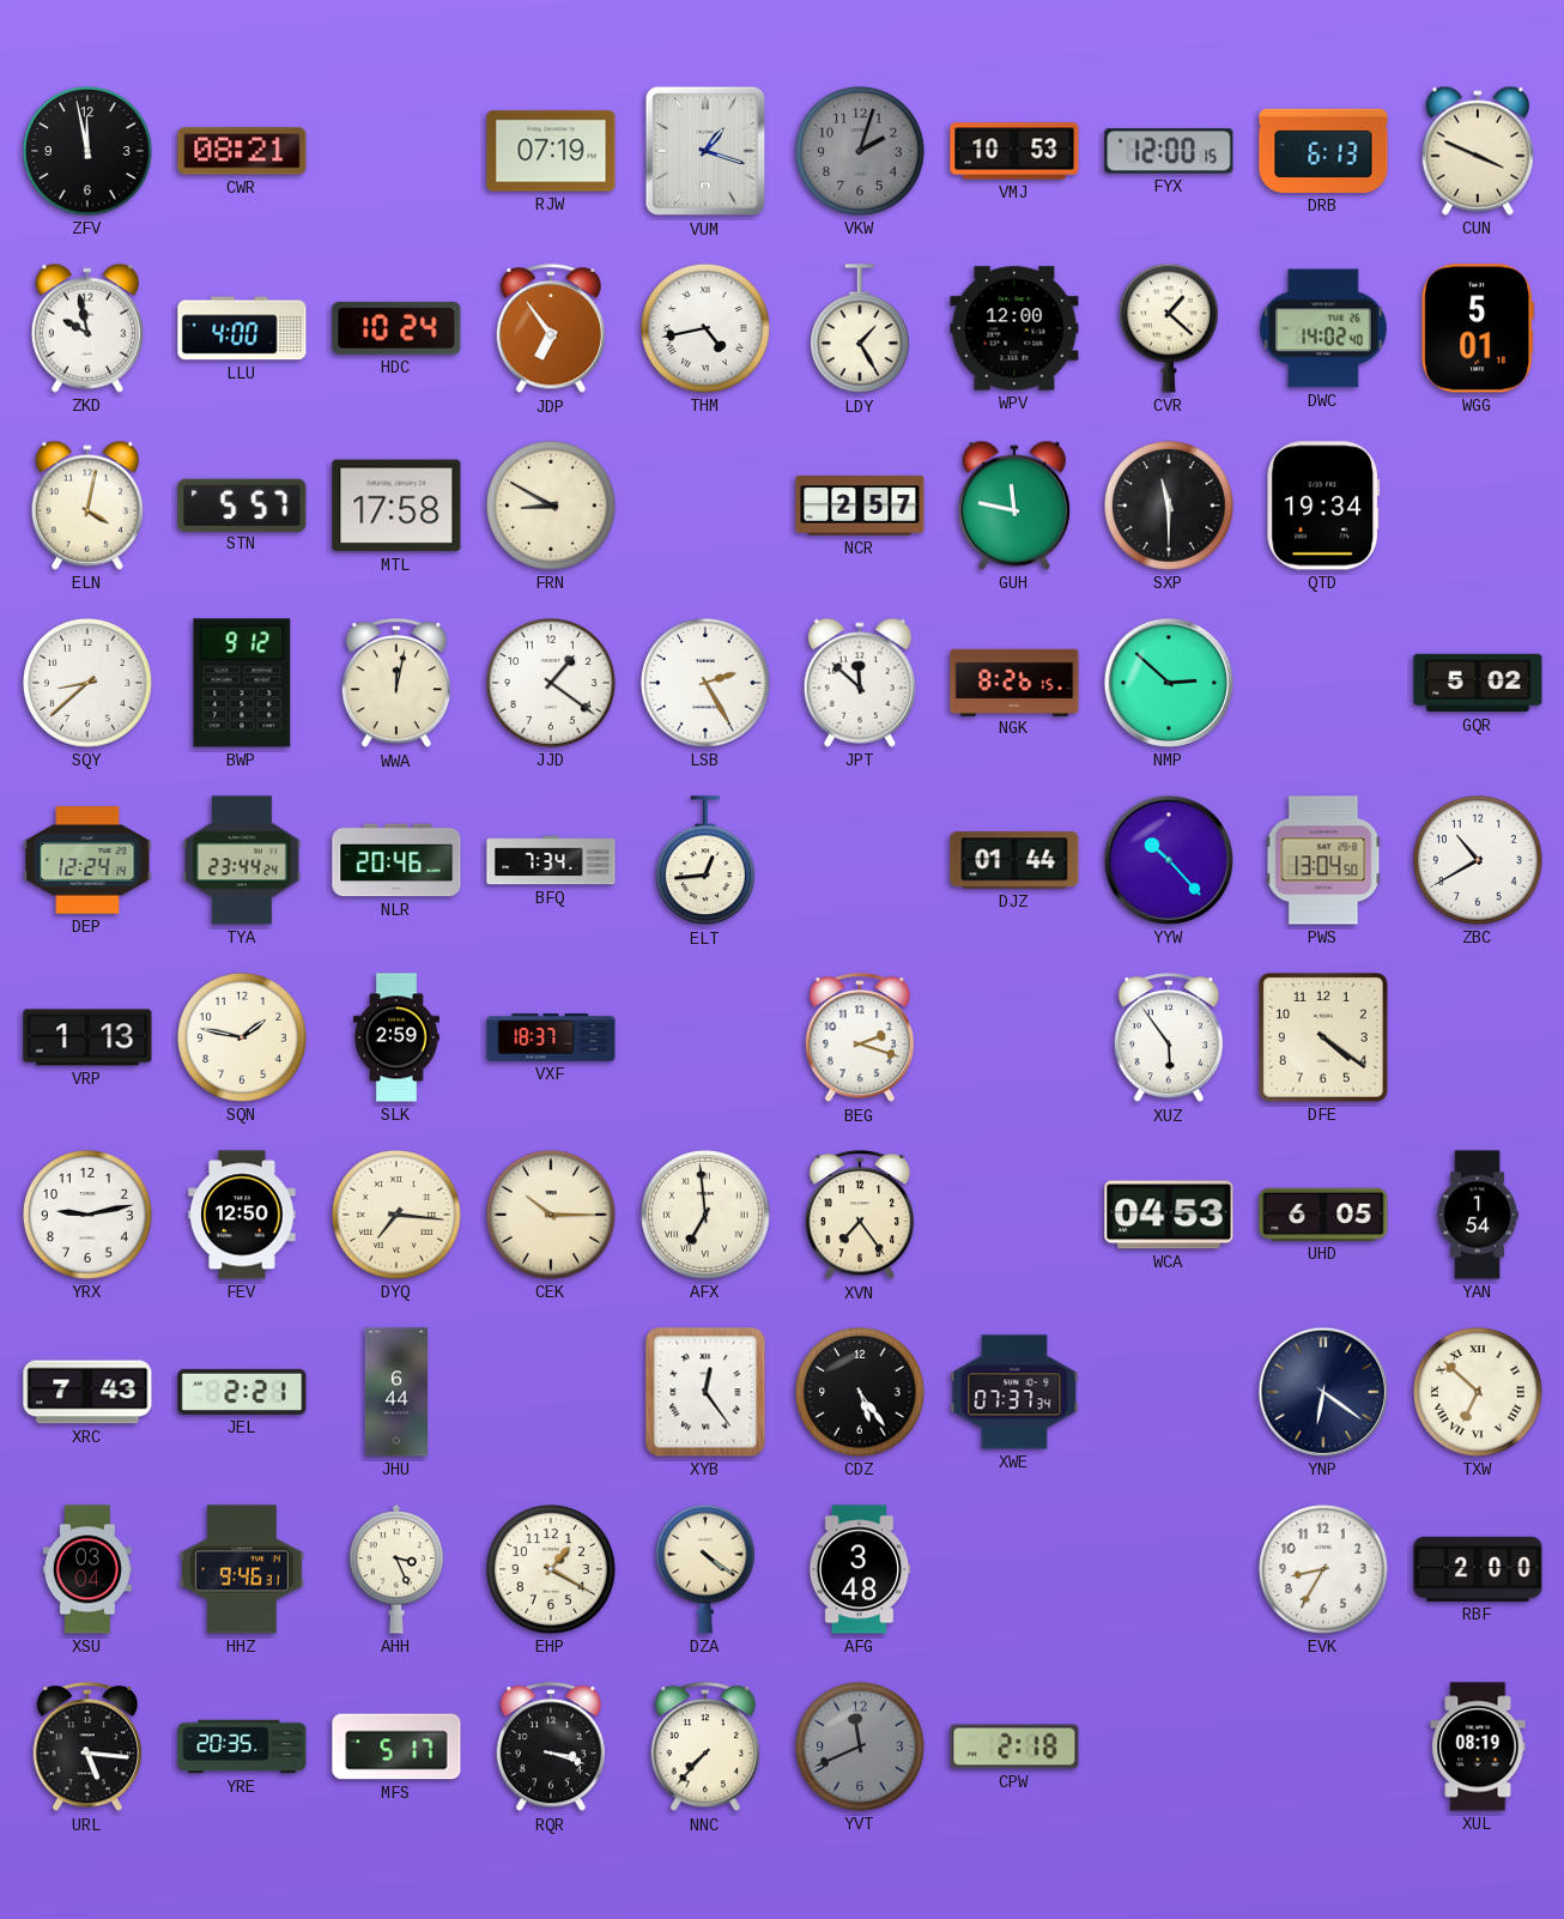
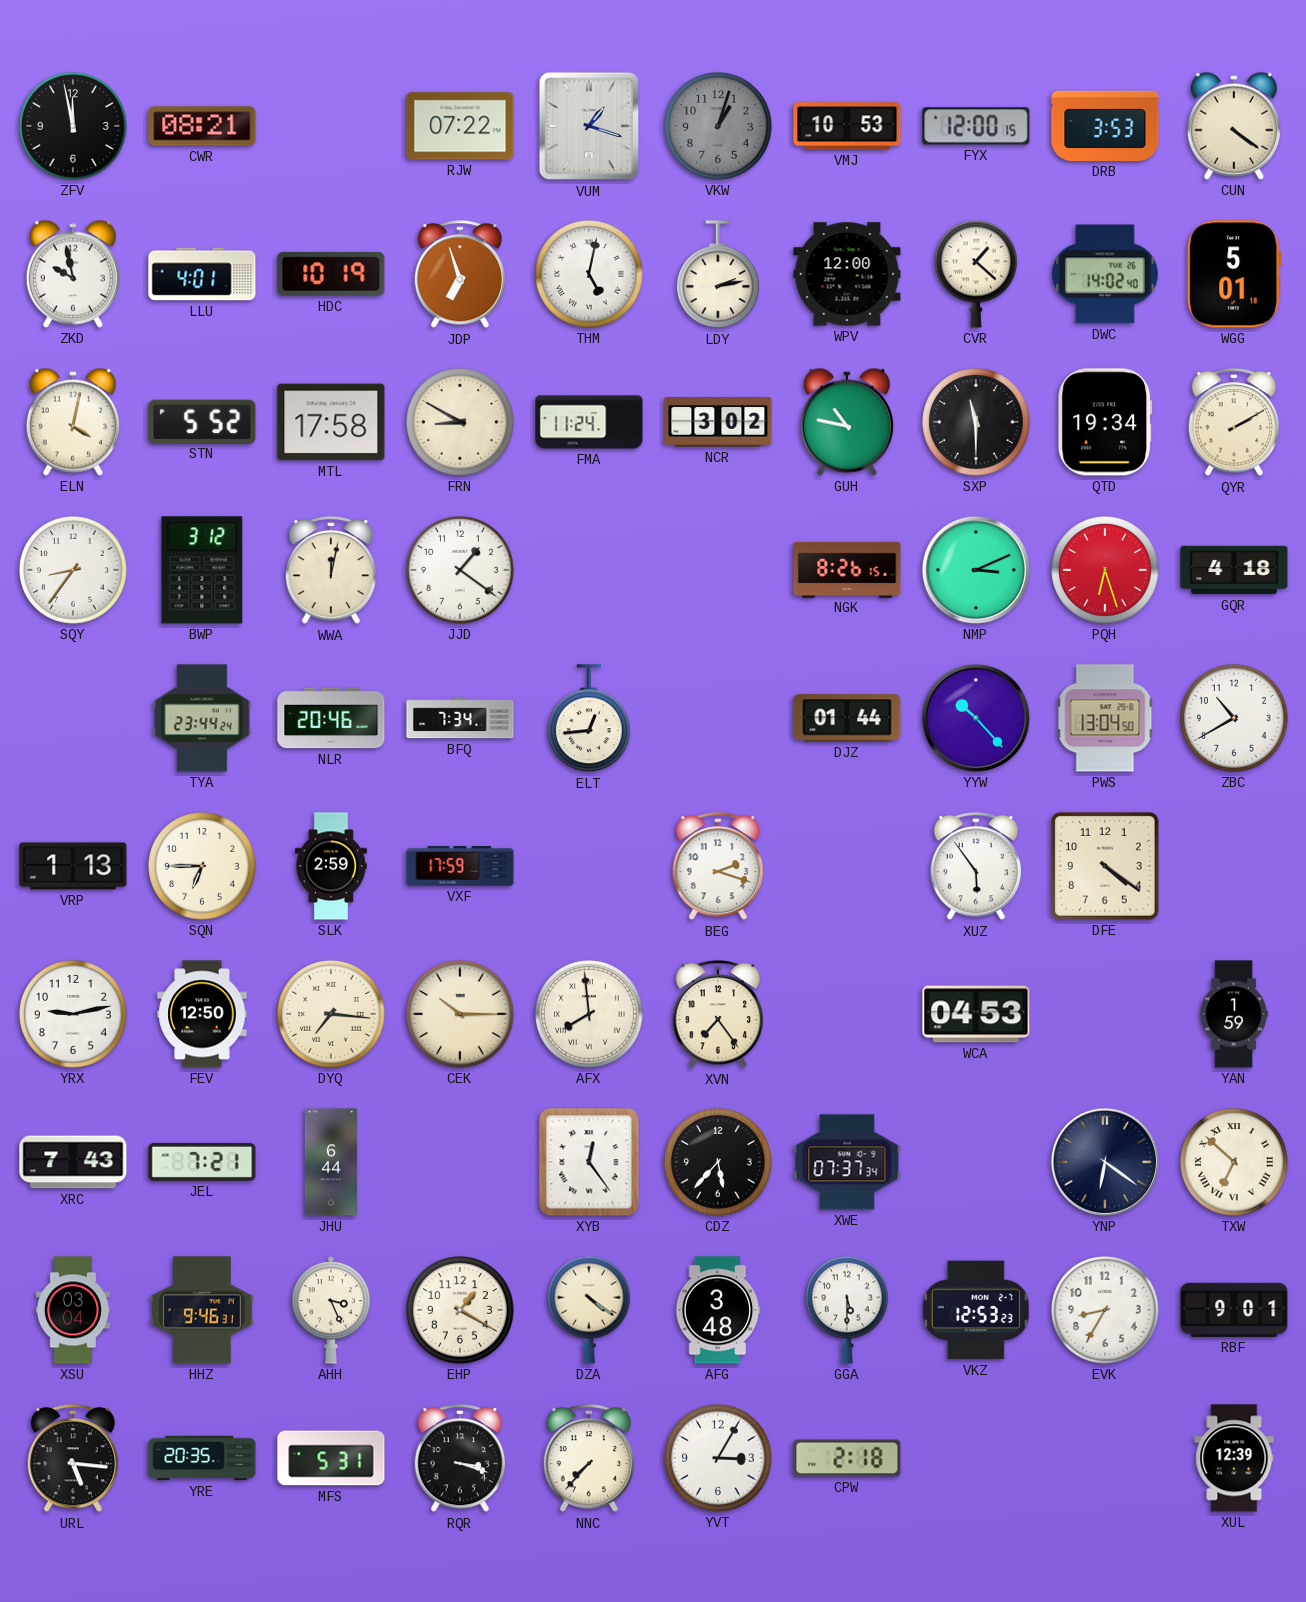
RJW: 07:19 -> 07:22
VKW: 2:03 -> 1:03
DRB: 6:13 -> 3:53
CUN: 3:49 -> 4:21
LLU: 4:00 -> 4:01
HDC: 10:24 -> 10:19
JDP: 6:54 -> 6:57
THM: 4:43 -> 5:02
LDY: 1:25 -> 2:13
STN: 5:57 -> 5:52
FMA: none -> 11:24
NCR: 2:57 -> 3:02
GUH: 11:47 -> 10:47
QYR: none -> 2:10
SQY: 8:38 -> 8:36
BWP: 9:12 -> 3:12
LSB: 2:25 -> none
JPT: 11:52 -> none
NMP: 2:52 -> 3:11
PQH: none -> 6:27
GQR: 5:02 -> 4:18
DEP: 12:24 -> none
SQN: 1:47 -> 6:45
VXF: 18:37 -> 17:59
AFX: 6:59 -> 7:59
UHD: 6:05 -> none
YAN: 1:54 -> 1:59
JEL: 2:21 -> 7:21
CDZ: 5:24 -> 5:37
GGA: none -> 5:30
VKZ: none -> 12:53
RBF: 2:00 -> 9:01
MFS: 5:17 -> 5:31
YVT: 11:41 -> 3:05
YVT dial: grey -> white
XUL: 08:19 -> 12:39
